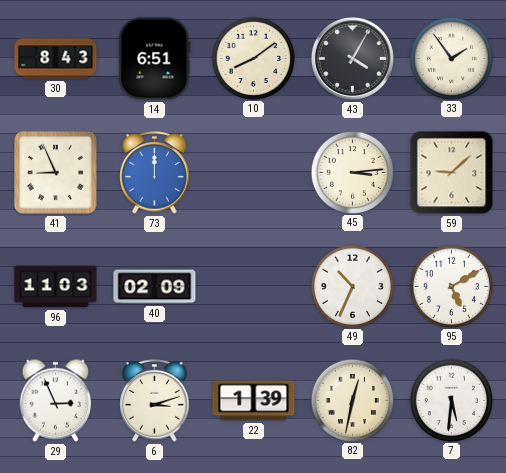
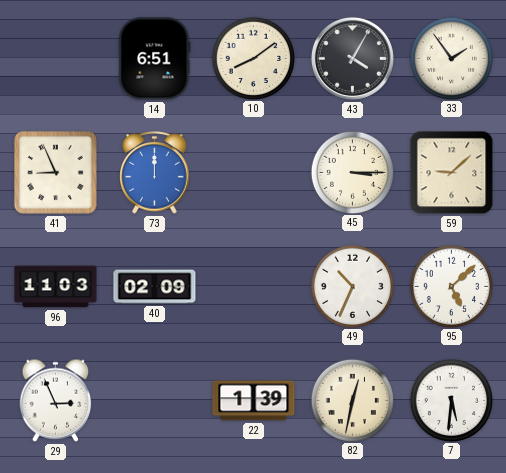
30: 8:43 -> none
45: 3:14 -> 3:15
95: 5:10 -> 5:08
6: 3:12 -> none
